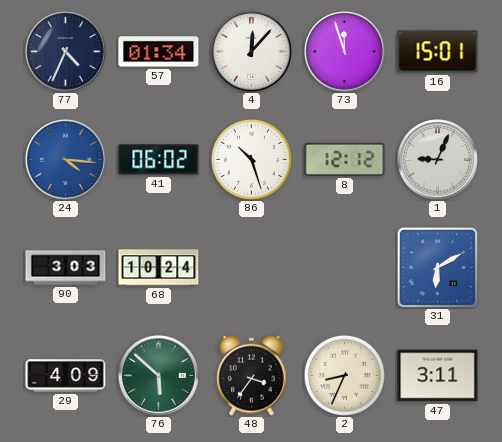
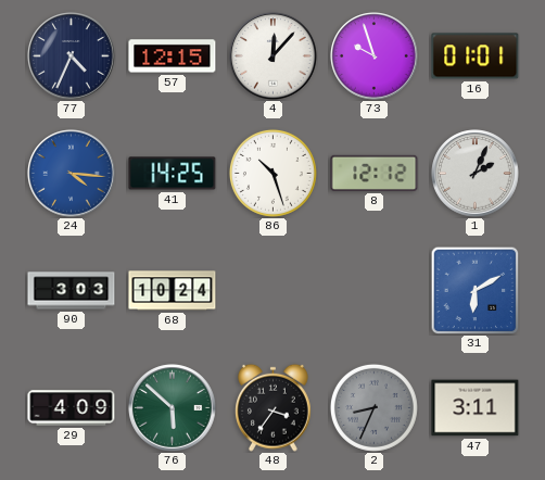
57: 01:34 -> 12:15
73: 11:57 -> 9:57
16: 15:01 -> 01:01
41: 06:02 -> 14:25
1: 9:04 -> 2:04
2 dial: cream -> grey
